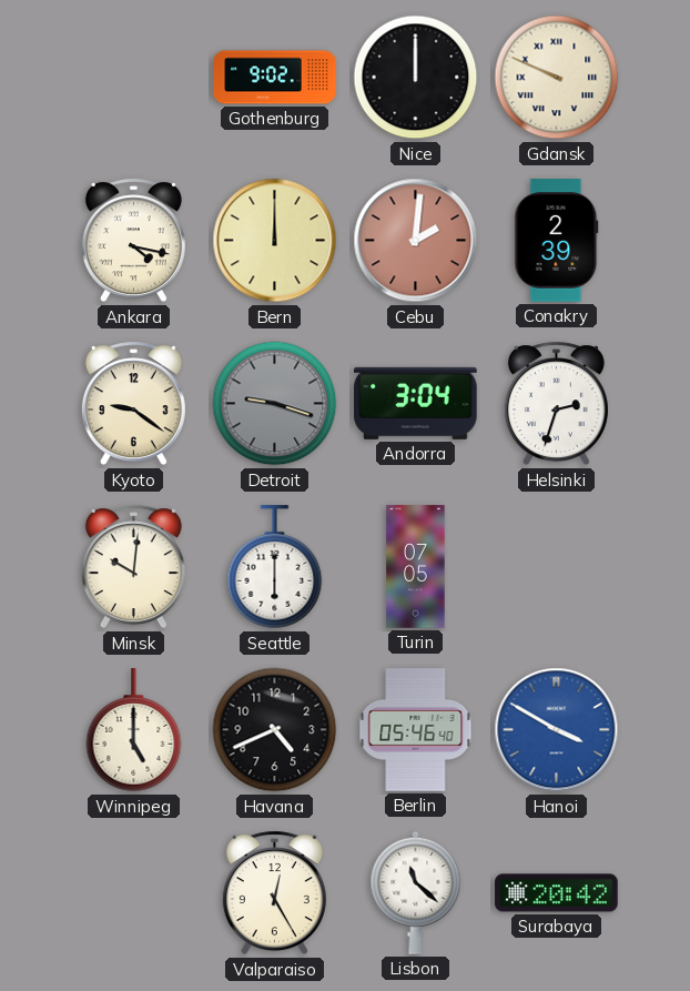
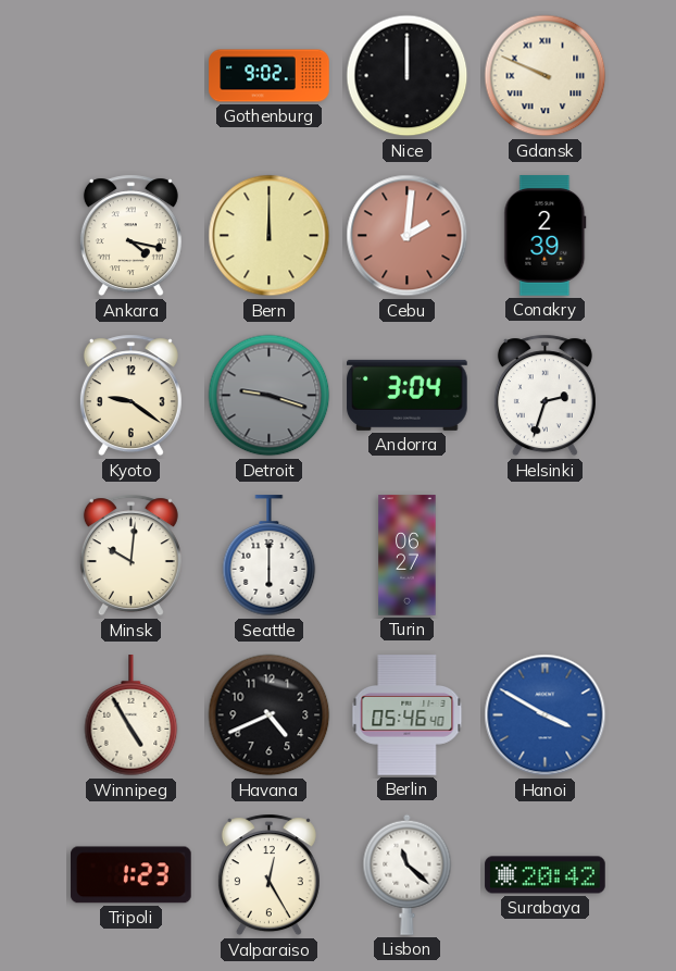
Turin: 07:05 -> 06:27
Winnipeg: 5:00 -> 4:55
Tripoli: none -> 1:23
